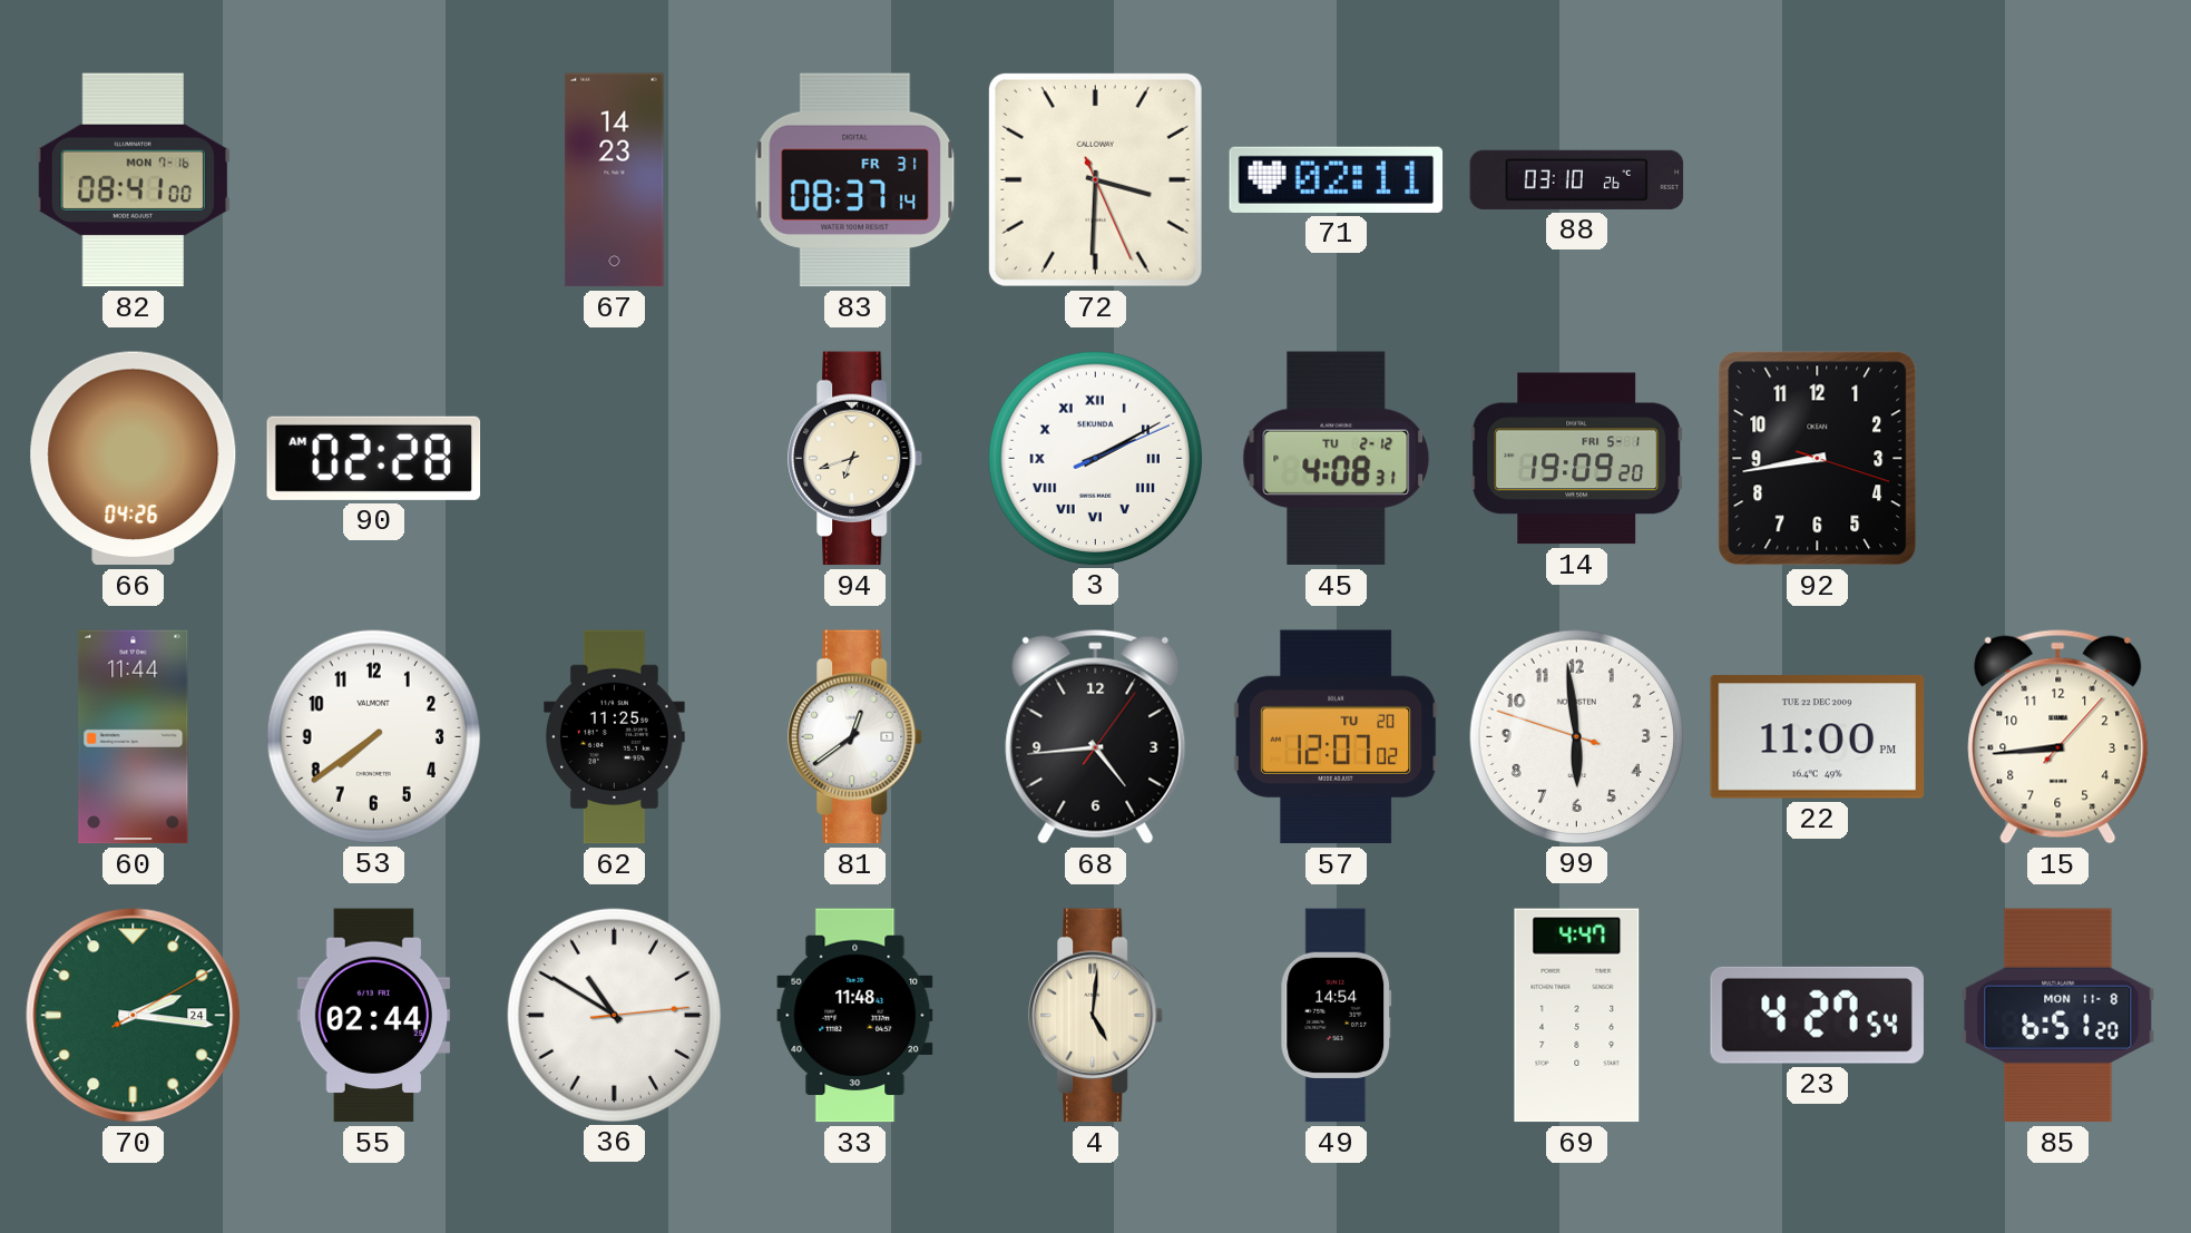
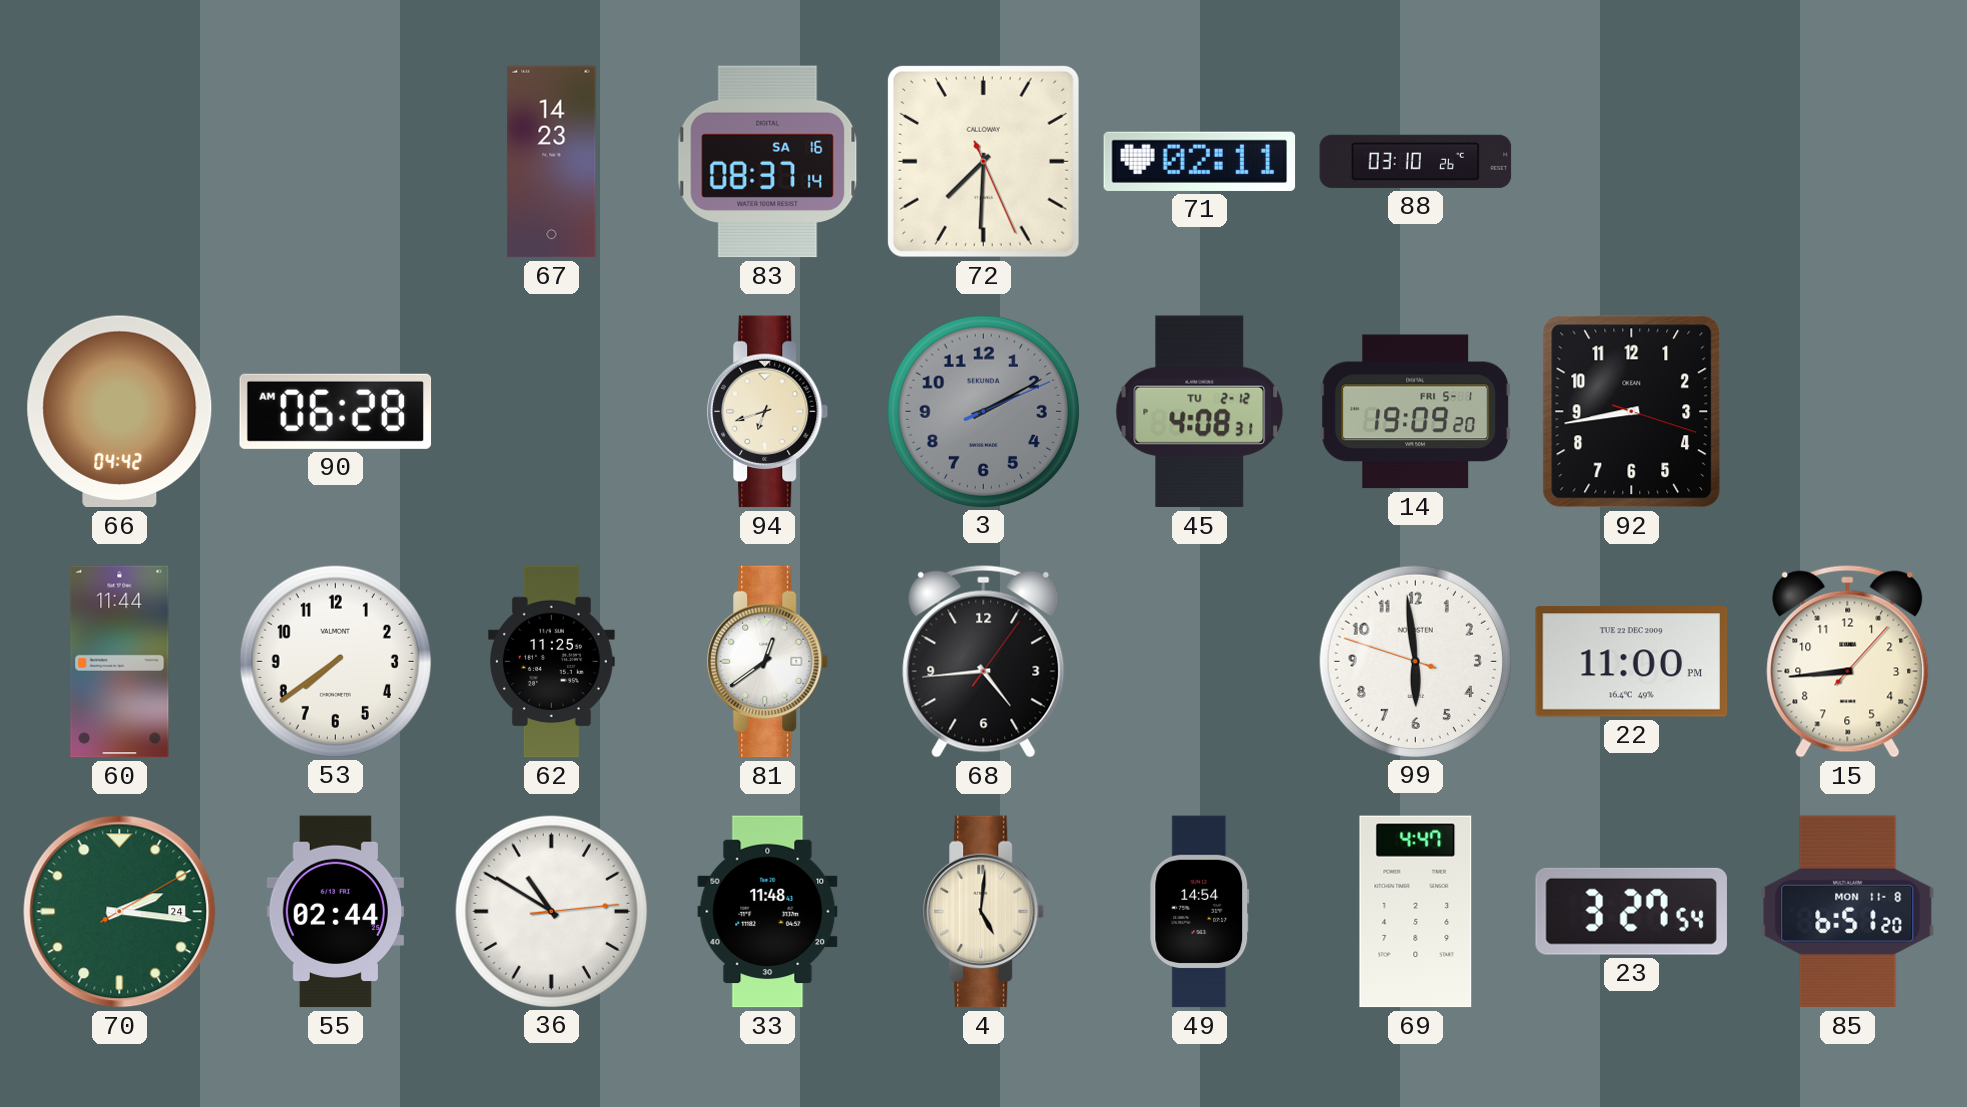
82: 08:41 -> none
83 date: FR 31 -> SA 16
72: 3:30 -> 7:30
66: 04:26 -> 04:42
90: 02:28 -> 06:28
3 dial: white -> grey
3 numerals: Roman -> Arabic
57: 12:07 -> none
23: 4:27 -> 3:27
